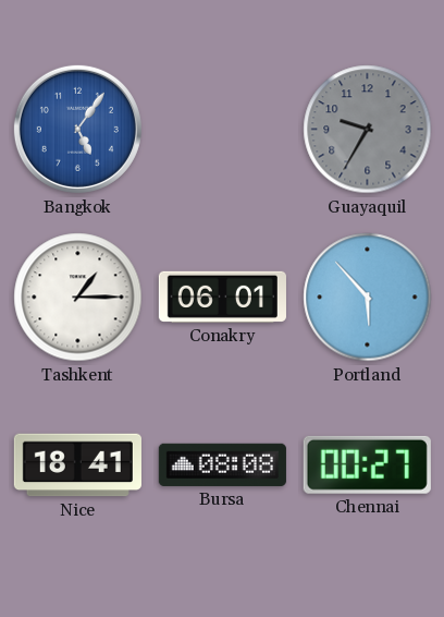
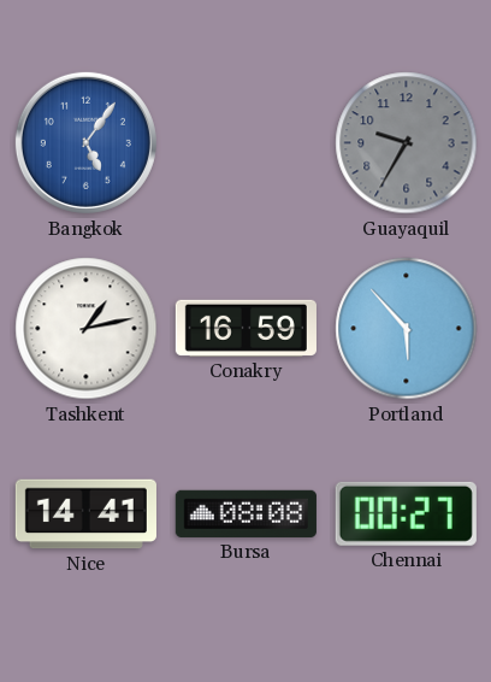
Tashkent: 1:15 -> 1:13
Conakry: 06:01 -> 16:59
Nice: 18:41 -> 14:41
